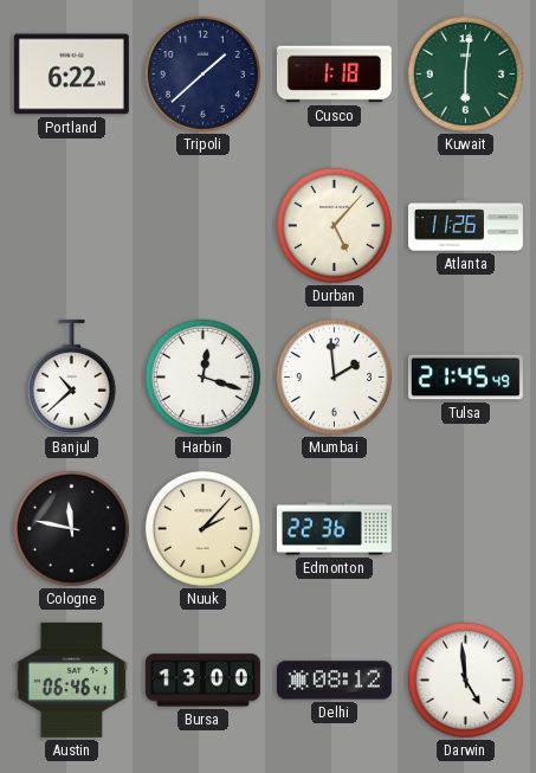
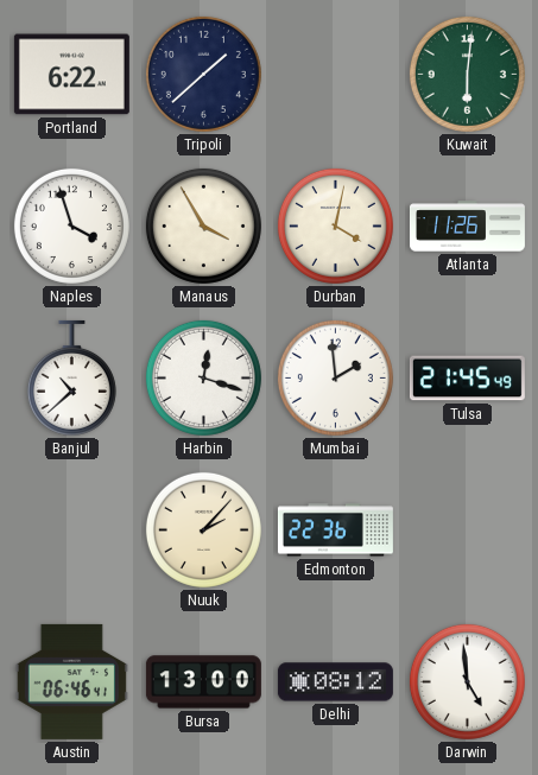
Cusco: 1:18 -> none
Naples: none -> 3:57
Manaus: none -> 3:55
Durban: 5:07 -> 4:02
Cologne: 11:47 -> none
